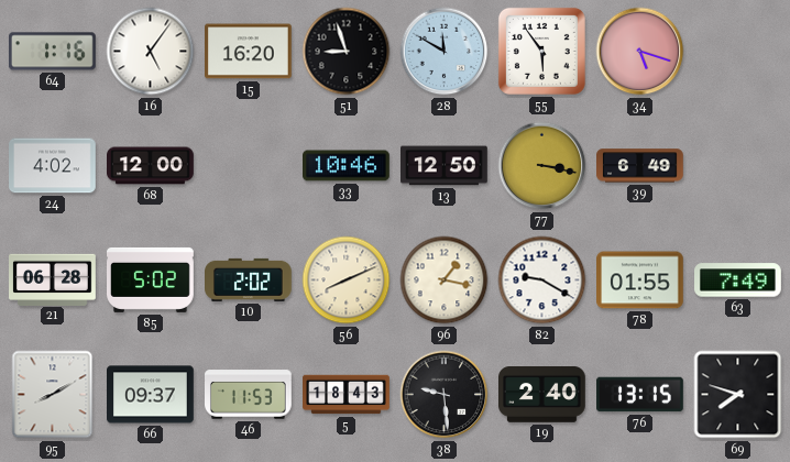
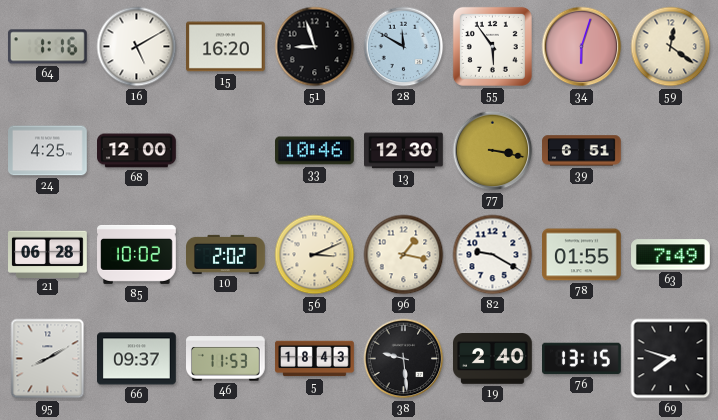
16: 5:06 -> 5:10
34: 5:18 -> 6:03
59: none -> 12:21
24: 4:02 -> 4:25
13: 12:50 -> 12:30
39: 6:49 -> 6:51
85: 5:02 -> 10:02
56: 8:11 -> 3:11
